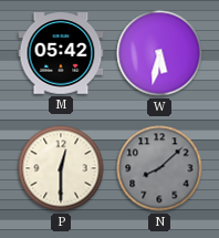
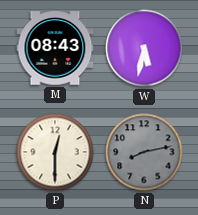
M: 05:42 -> 08:43
N: 8:08 -> 8:13
